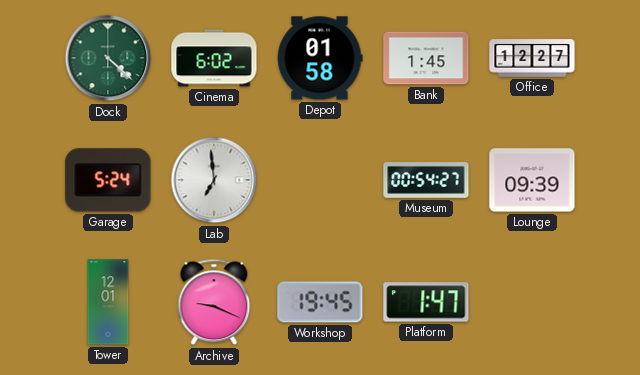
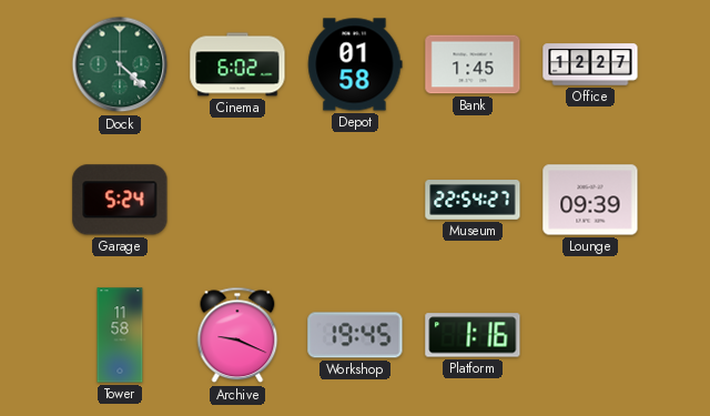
Lab: 6:59 -> none
Museum: 00:54 -> 22:54
Tower: 12:01 -> 11:58
Platform: 1:47 -> 1:16
